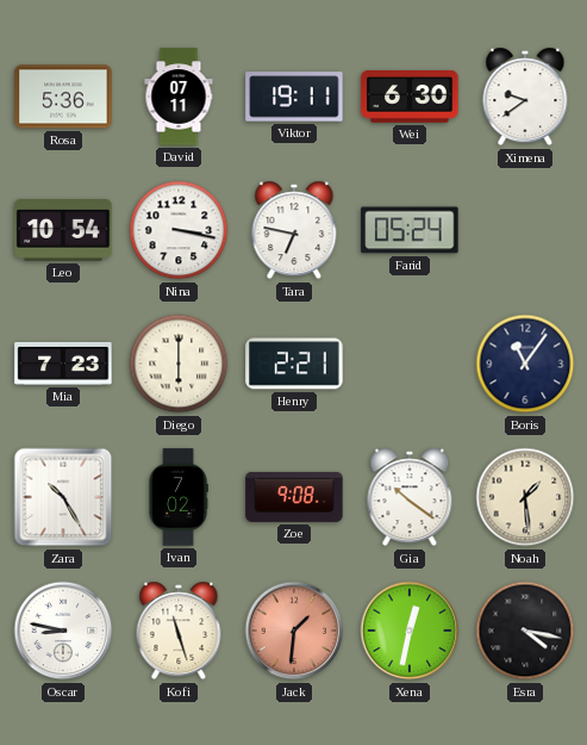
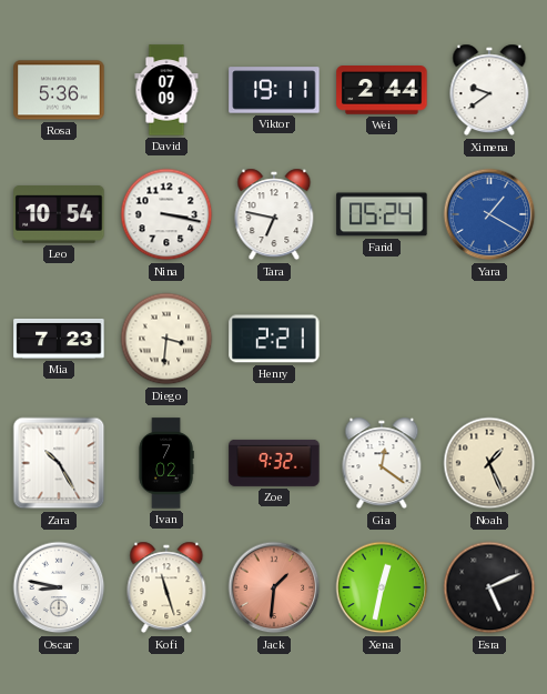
David: 07:11 -> 07:09
Wei: 6:30 -> 2:44
Yara: none -> 1:20
Diego: 6:00 -> 3:31
Boris: 11:06 -> none
Zoe: 9:08 -> 9:32
Gia: 10:21 -> 12:21
Noah: 1:29 -> 1:26
Esra: 4:17 -> 5:11
